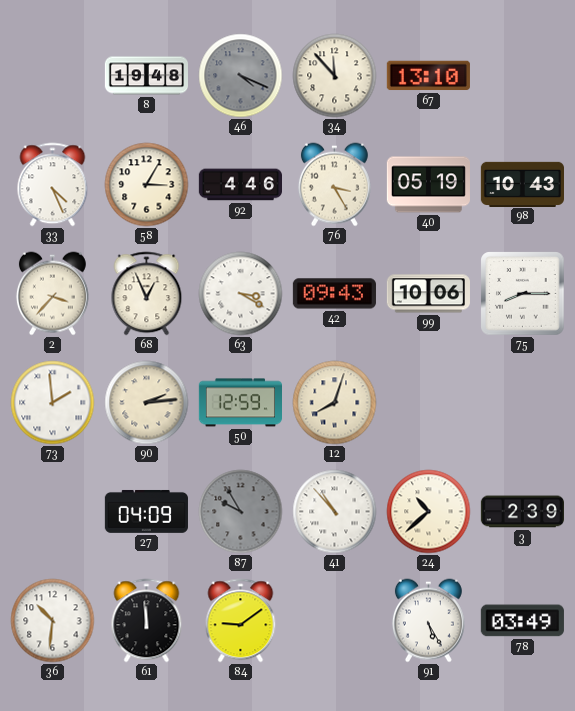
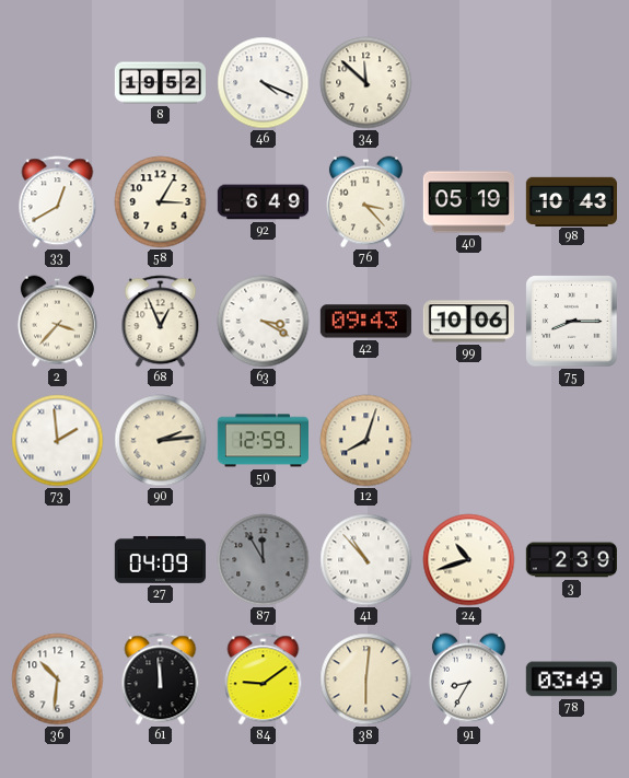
8: 19:48 -> 19:52
46 dial: grey -> white
34: 11:53 -> 11:52
67: 13:10 -> none
33: 4:26 -> 12:40
92: 4:46 -> 6:49
76: 3:25 -> 3:23
87: 9:55 -> 11:55
24: 10:38 -> 10:42
38: none -> 6:01
91: 5:25 -> 8:35
